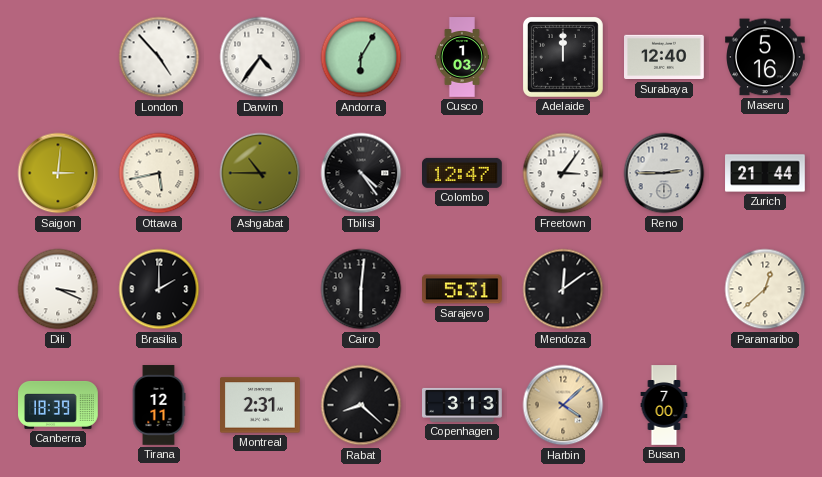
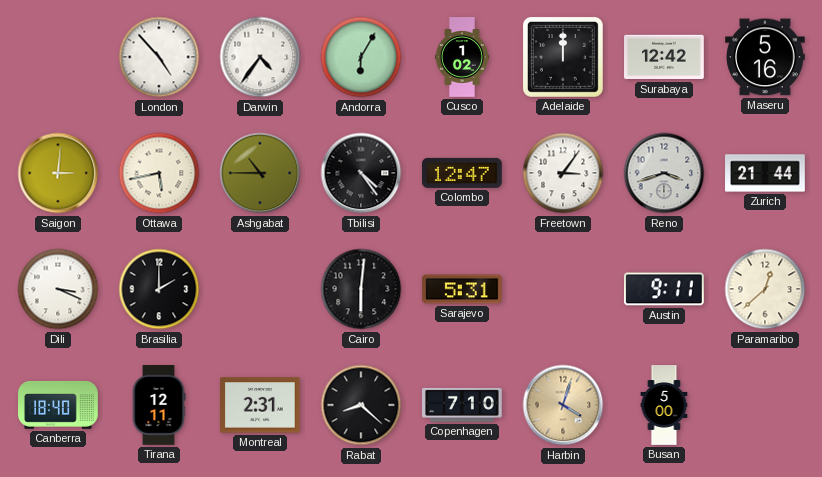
Cusco: 1:03 -> 1:02
Surabaya: 12:40 -> 12:42
Reno: 2:45 -> 3:42
Mendoza: 12:09 -> none
Austin: none -> 9:11
Canberra: 18:39 -> 18:40
Copenhagen: 3:13 -> 7:10
Harbin: 4:08 -> 4:03
Busan: 7:00 -> 5:00
